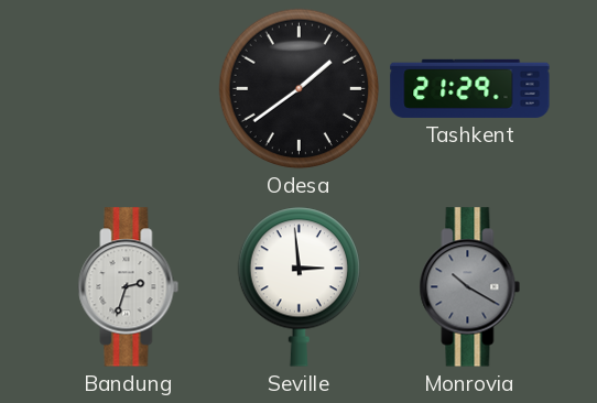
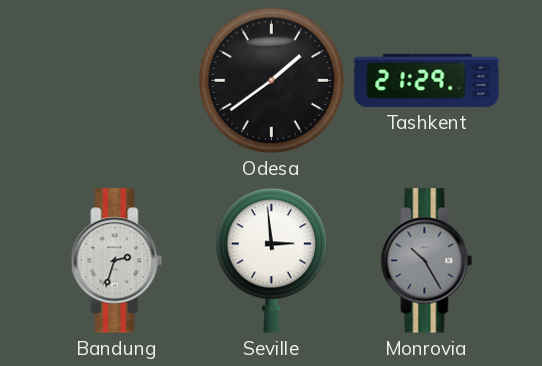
Monrovia: 10:20 -> 10:25
